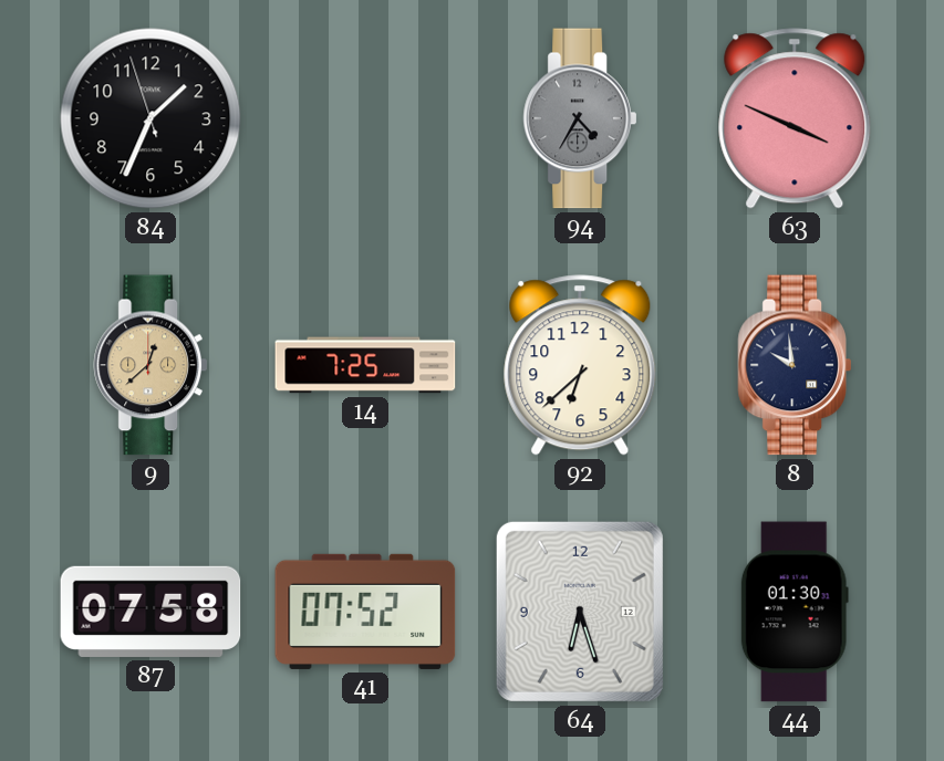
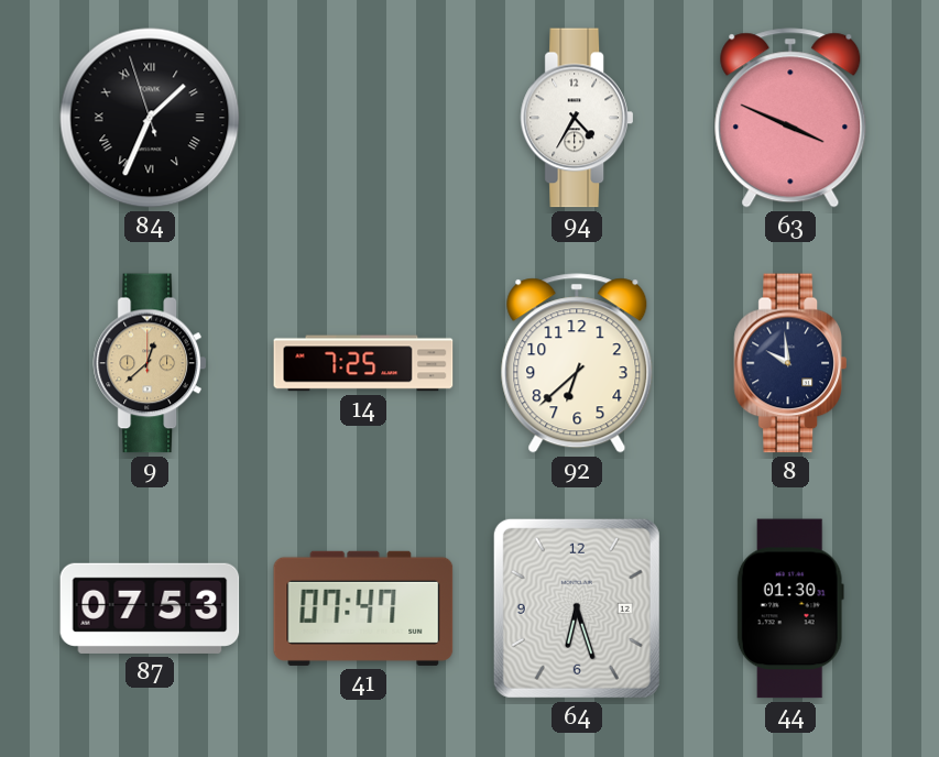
84 numerals: Arabic -> Roman
94 dial: grey -> white
87: 07:58 -> 07:53
41: 07:52 -> 07:47
